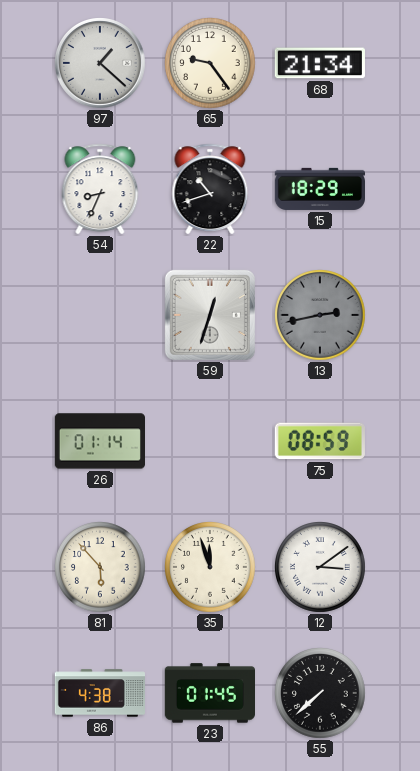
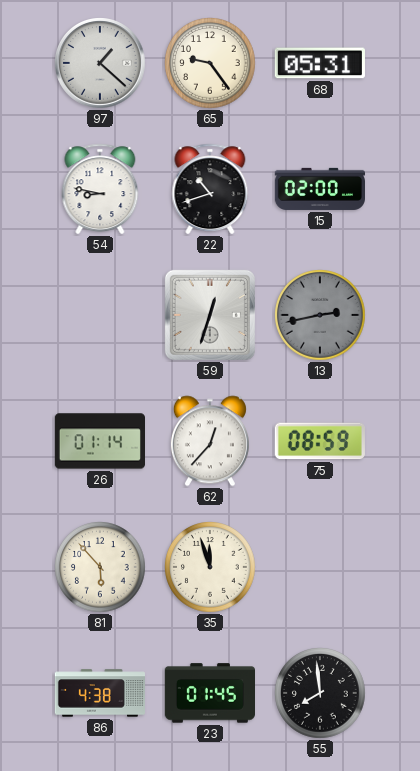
68: 21:34 -> 05:31
54: 8:34 -> 8:47
15: 18:29 -> 02:00
62: none -> 12:37
12: 3:09 -> none
55: 7:38 -> 7:59
